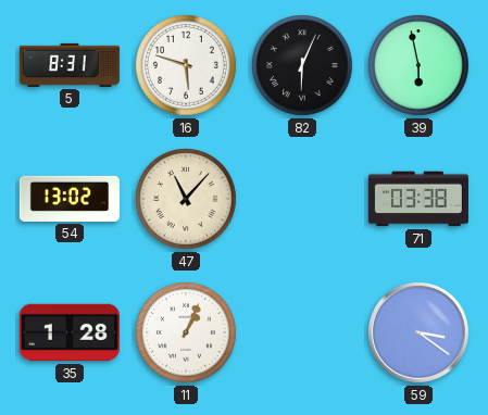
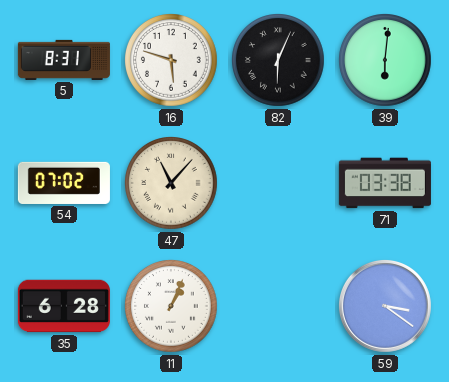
39: 5:58 -> 6:01
54: 13:02 -> 07:02
35: 1:28 -> 6:28
